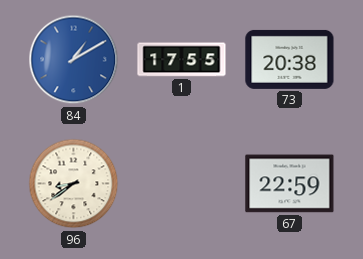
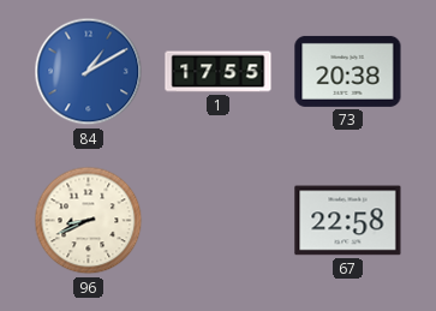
96: 8:39 -> 8:41
67: 22:59 -> 22:58
